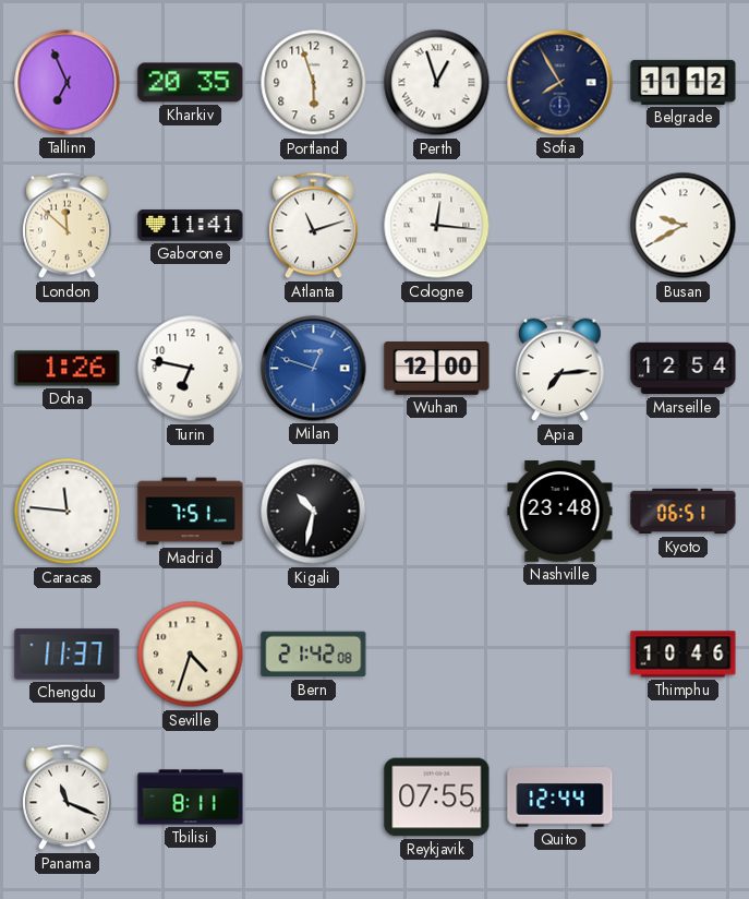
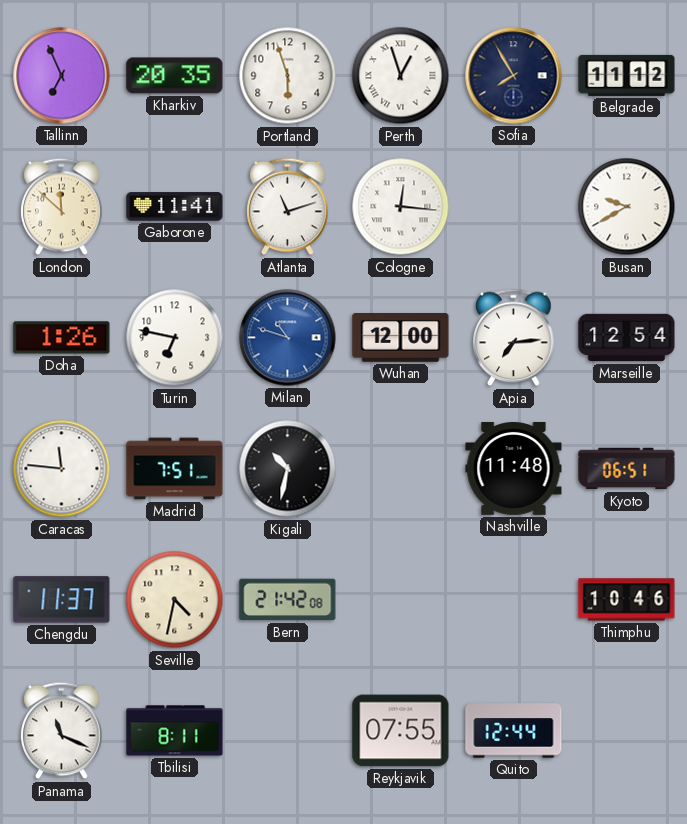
Milan: 12:48 -> 10:48
Nashville: 23:48 -> 11:48
Seville: 4:33 -> 4:32
